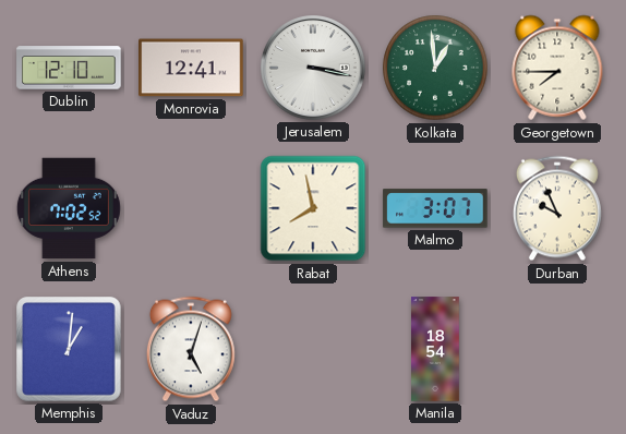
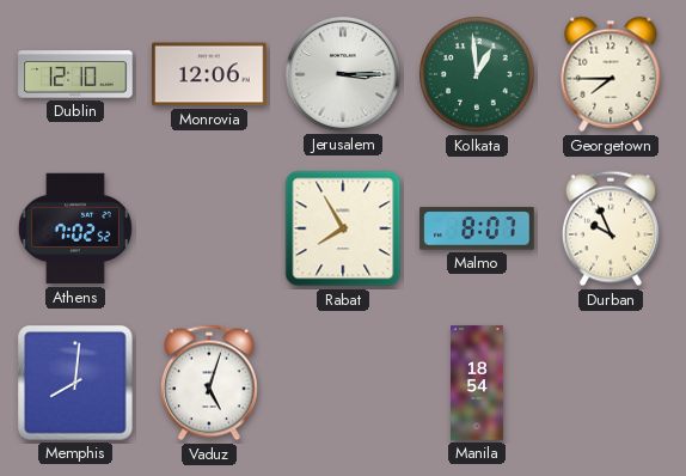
Monrovia: 12:41 -> 12:06
Jerusalem: 3:17 -> 3:15
Rabat: 7:58 -> 7:55
Malmo: 3:07 -> 8:07
Memphis: 1:01 -> 8:01
